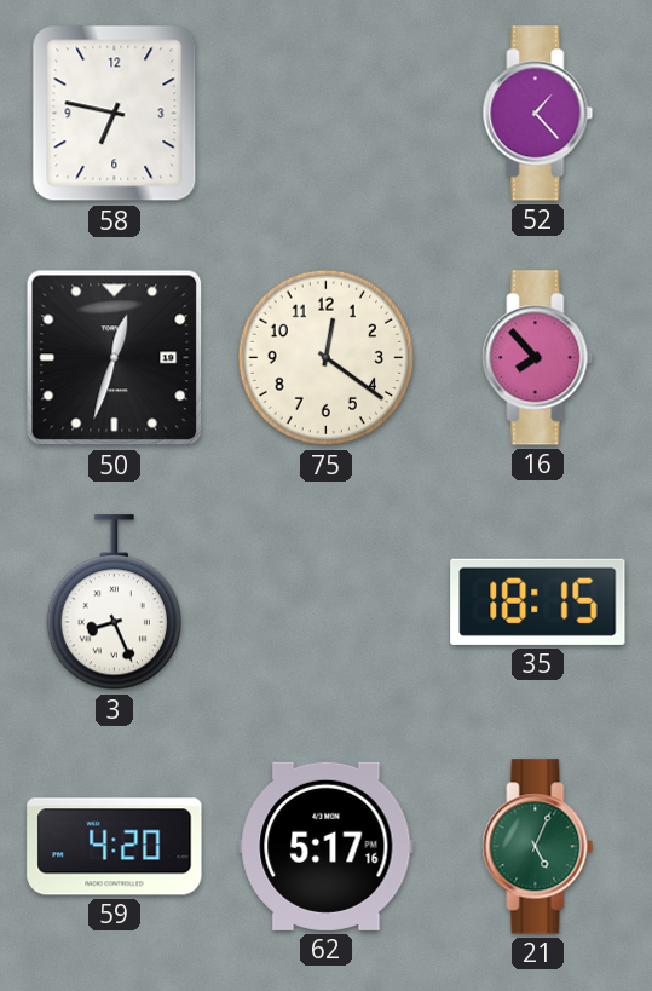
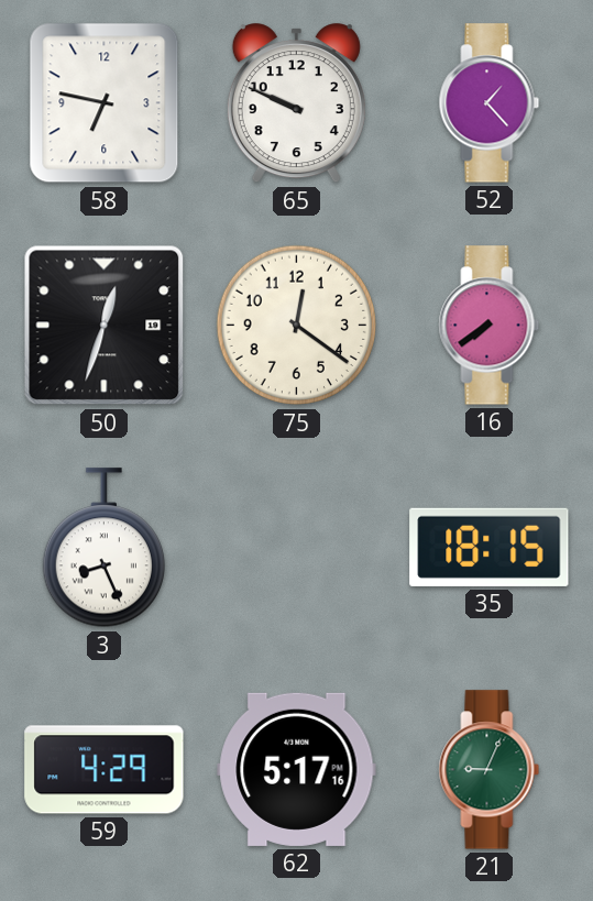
65: none -> 9:49
16: 7:53 -> 7:39
59: 4:20 -> 4:29
21: 5:04 -> 9:04
